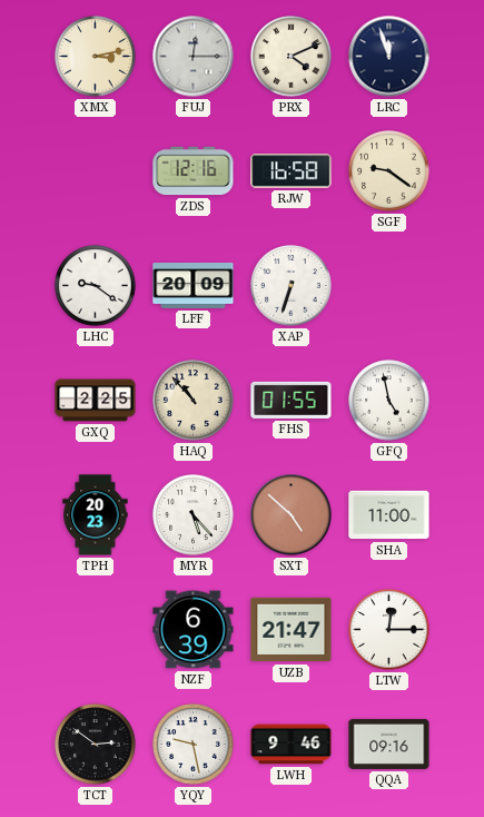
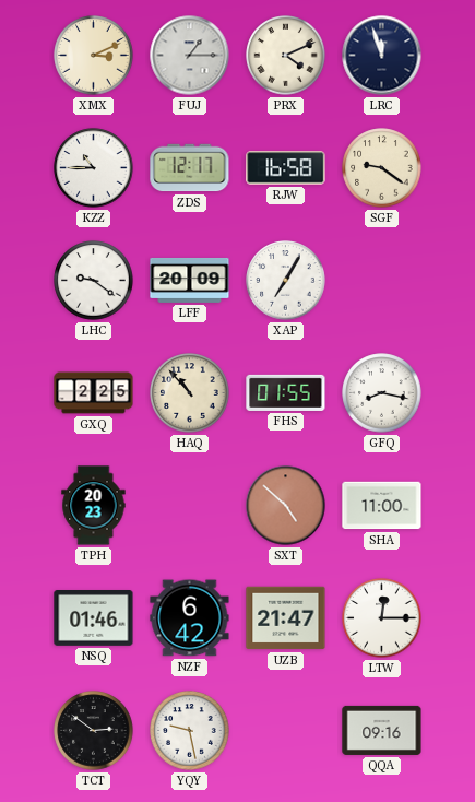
XMX: 3:13 -> 3:11
FUJ: 12:15 -> 1:15
KZZ: none -> 10:45
ZDS: 12:16 -> 12:17
XAP: 6:33 -> 7:05
GFQ: 4:58 -> 8:17
MYR: 5:23 -> none
NSQ: none -> 01:46
NZF: 6:39 -> 6:42
LWH: 9:46 -> none
